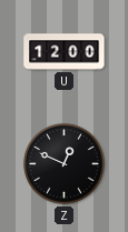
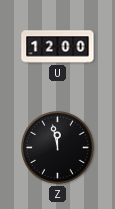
Z: 12:49 -> 11:58
